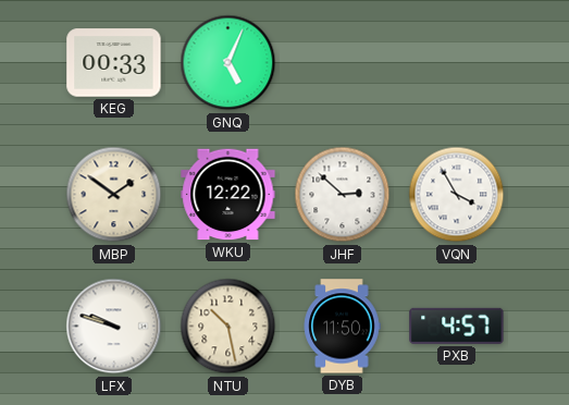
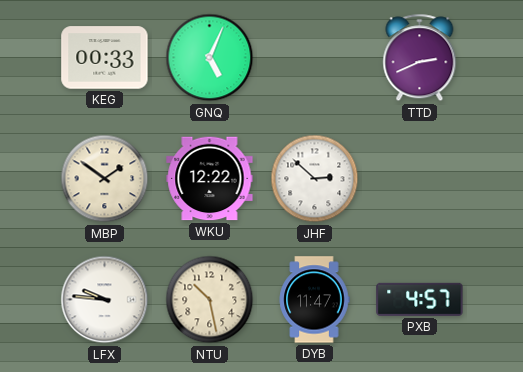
TTD: none -> 2:41
VQN: 3:55 -> none
LFX: 9:48 -> 9:46
DYB: 11:50 -> 11:47
